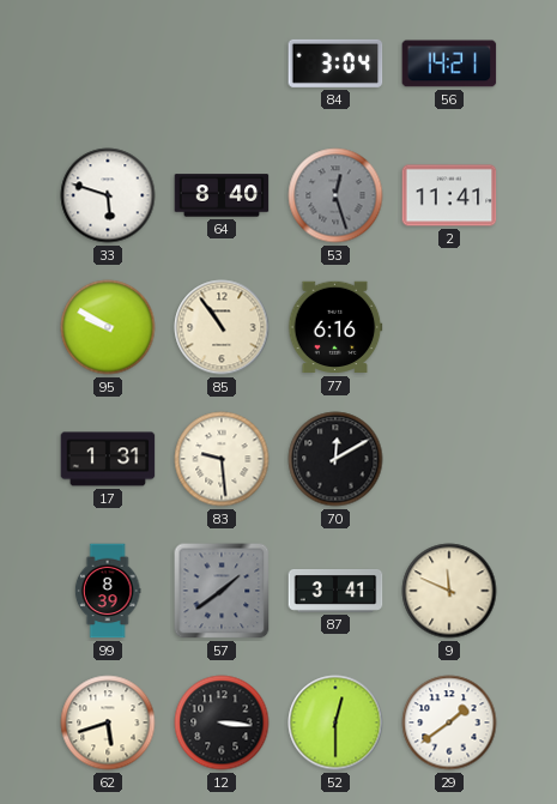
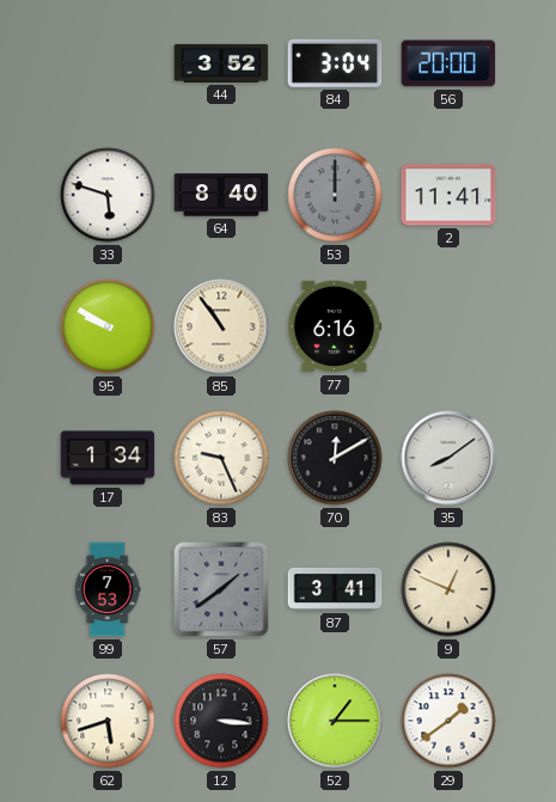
44: none -> 3:52
56: 14:21 -> 20:00
53: 12:27 -> 12:00
17: 1:31 -> 1:34
83: 9:29 -> 9:26
35: none -> 8:09
99: 8:39 -> 7:53
9: 11:49 -> 12:49
52: 12:30 -> 1:15
